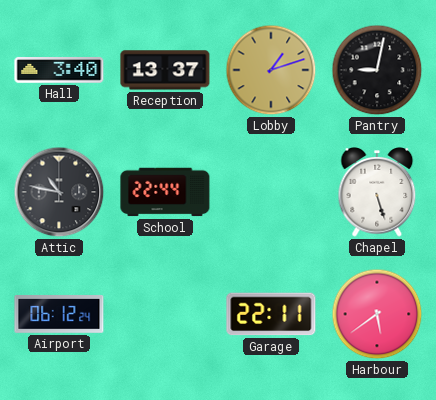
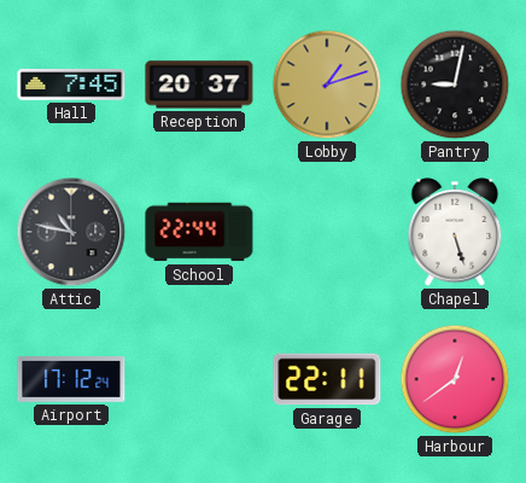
Hall: 3:40 -> 7:45
Reception: 13:37 -> 20:37
Airport: 06:12 -> 17:12
Harbour: 5:39 -> 12:39
